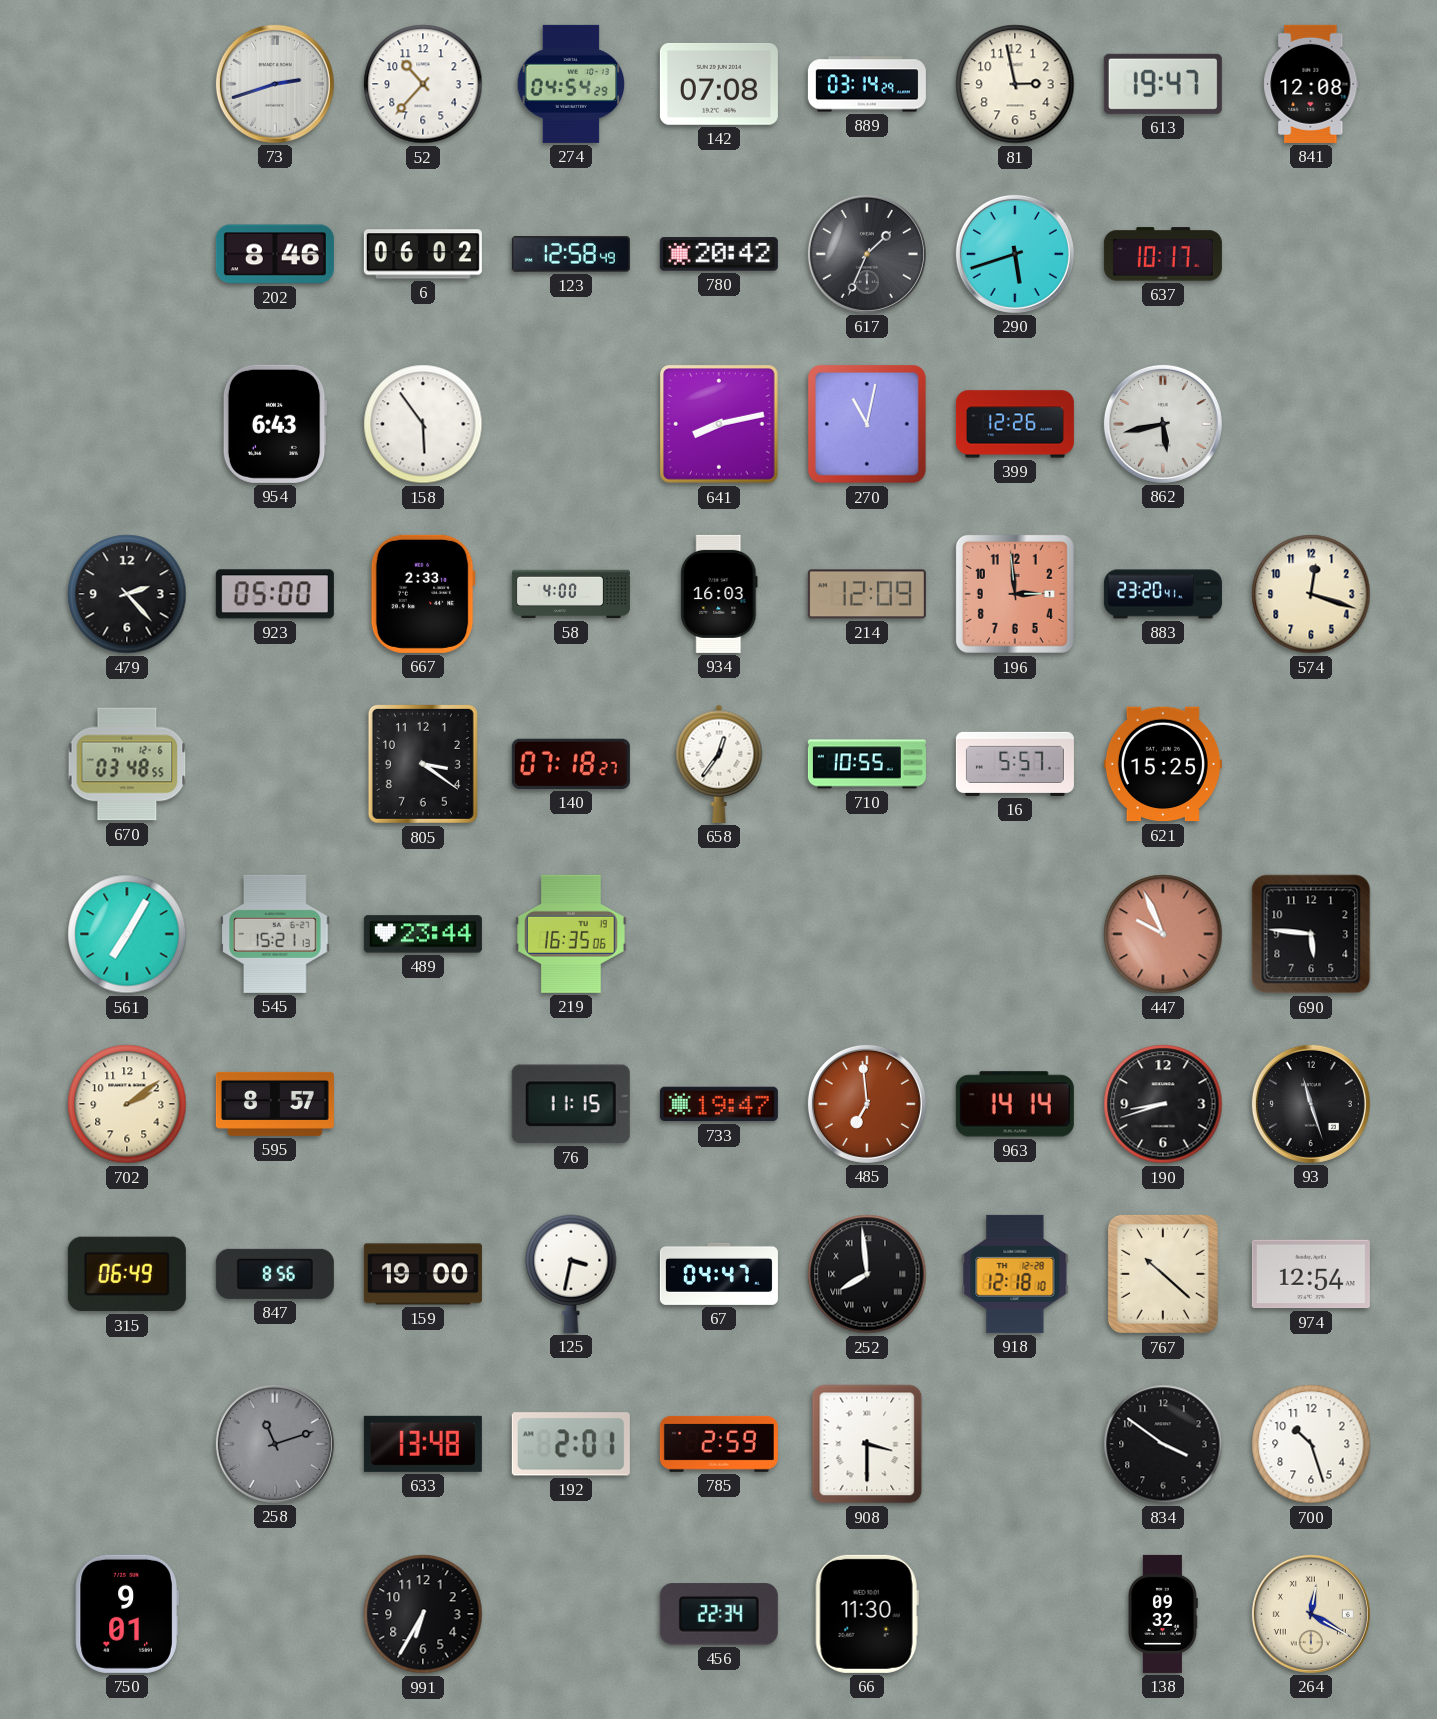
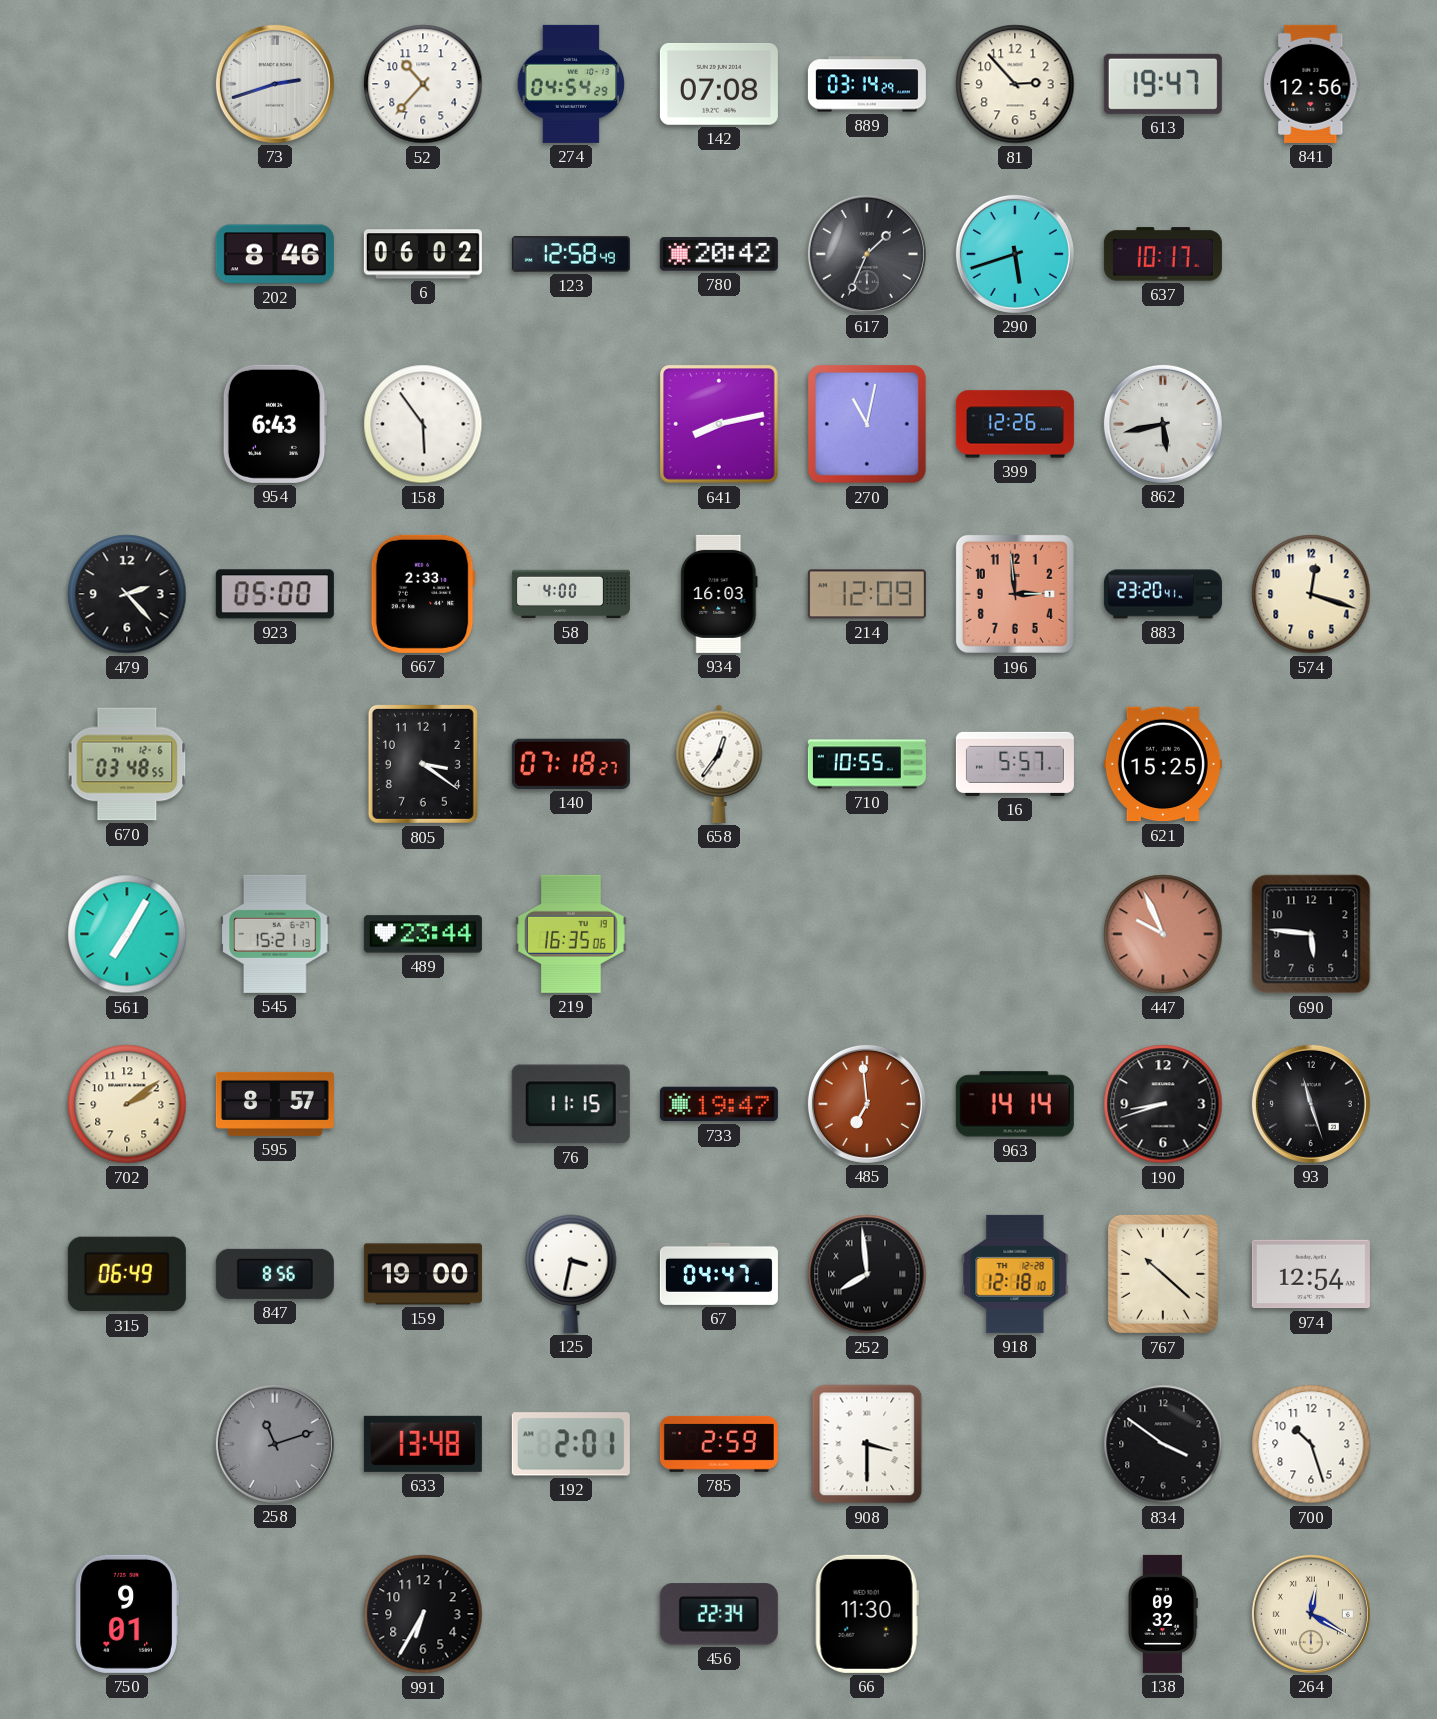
81: 2:58 -> 2:53
841: 12:08 -> 12:56
